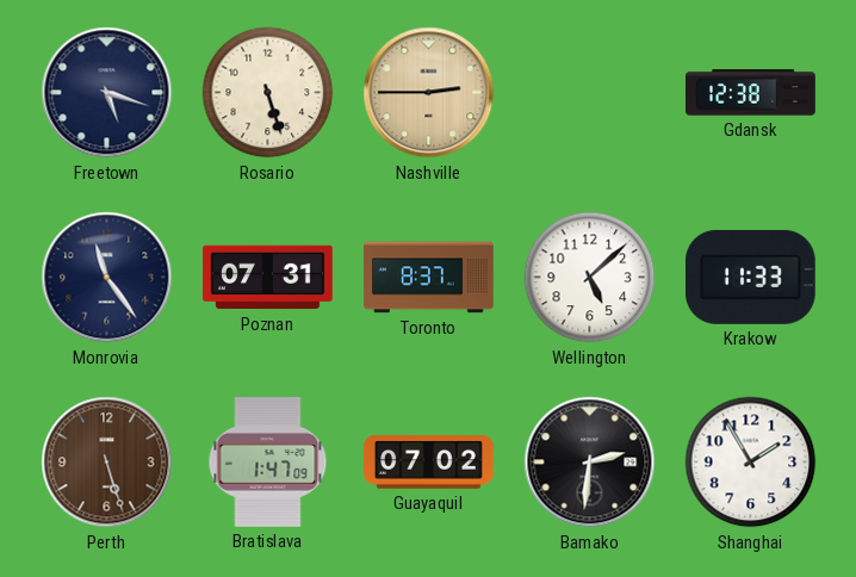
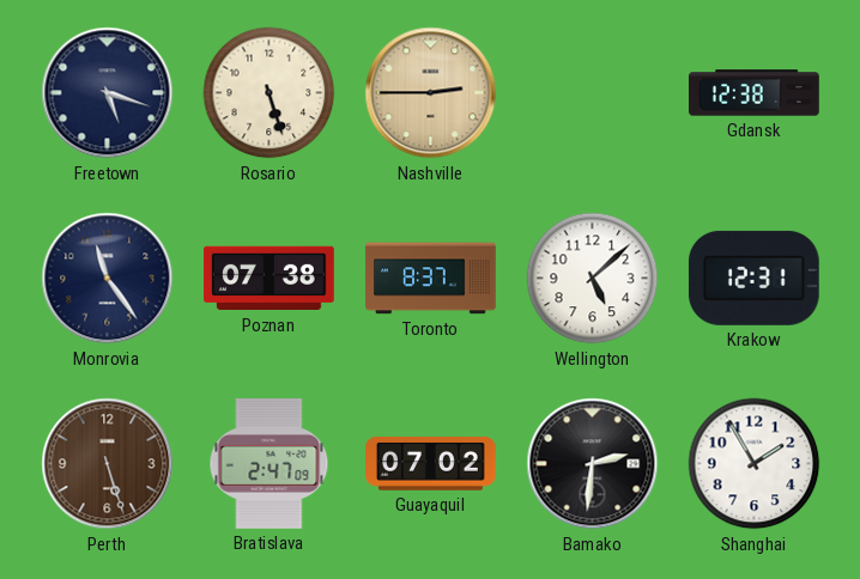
Poznan: 07:31 -> 07:38
Krakow: 11:33 -> 12:31
Bratislava: 1:47 -> 2:47
